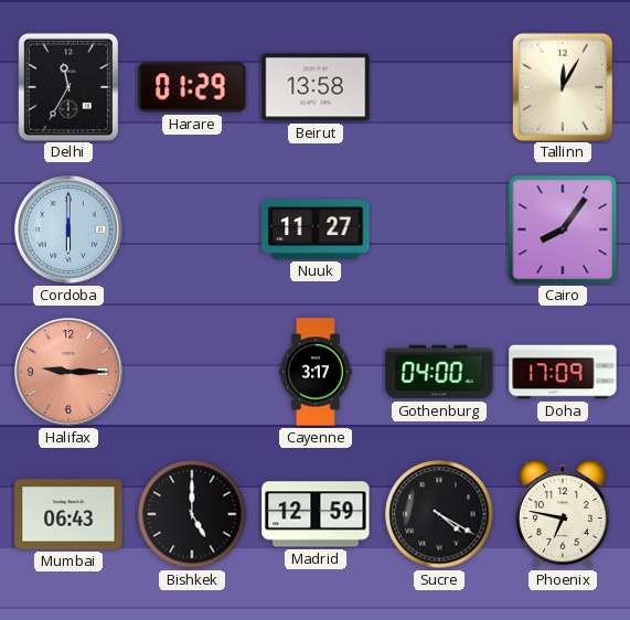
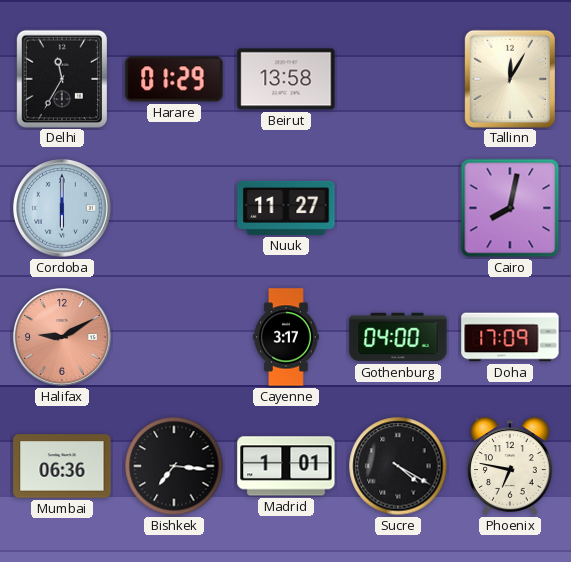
Cairo: 8:06 -> 8:02
Halifax: 9:15 -> 9:10
Mumbai: 06:43 -> 06:36
Bishkek: 5:00 -> 7:16
Madrid: 12:59 -> 1:01
